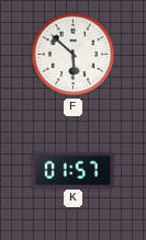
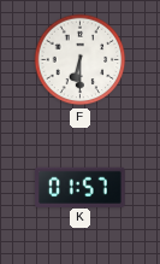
F: 5:52 -> 6:30
